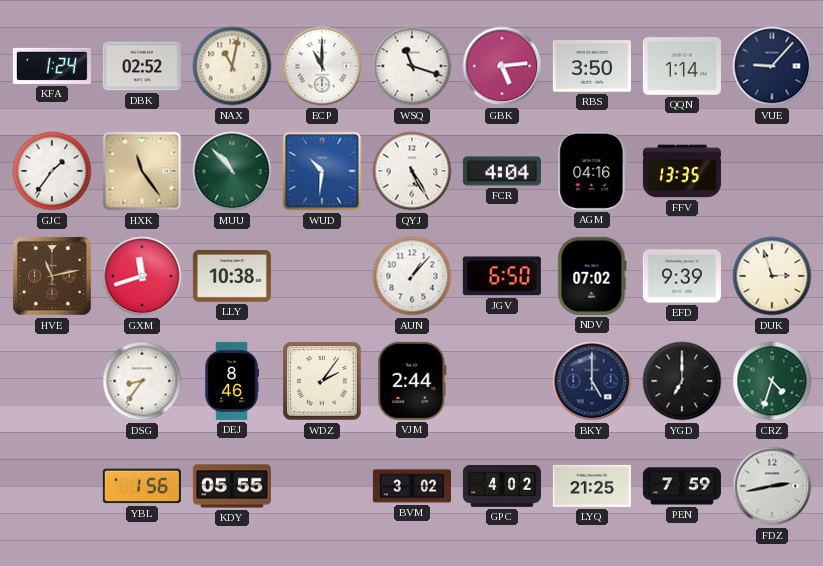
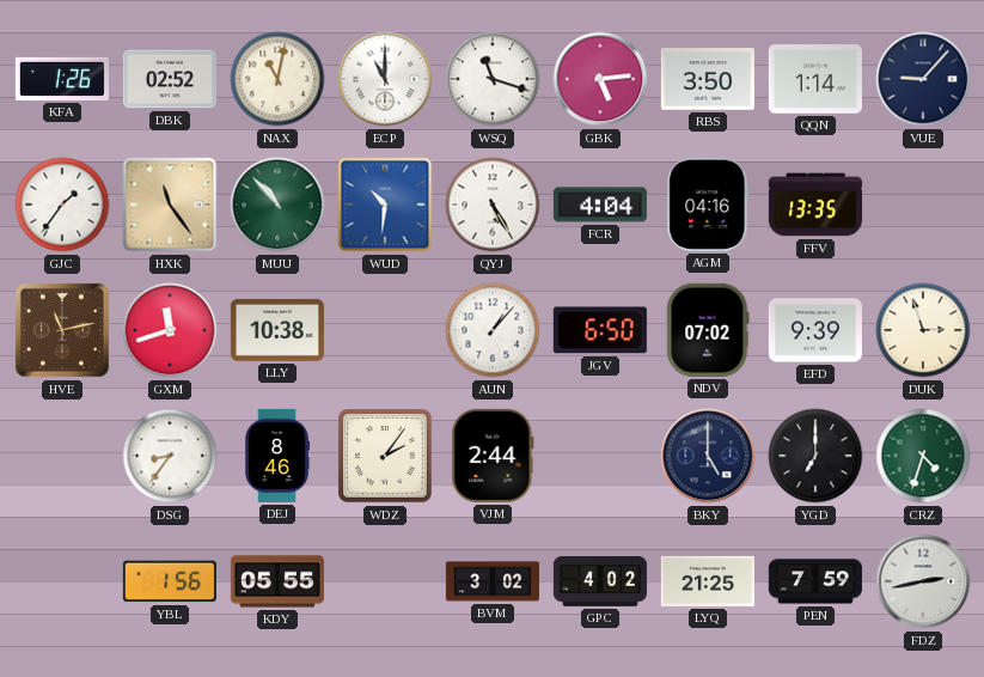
KFA: 1:24 -> 1:26
